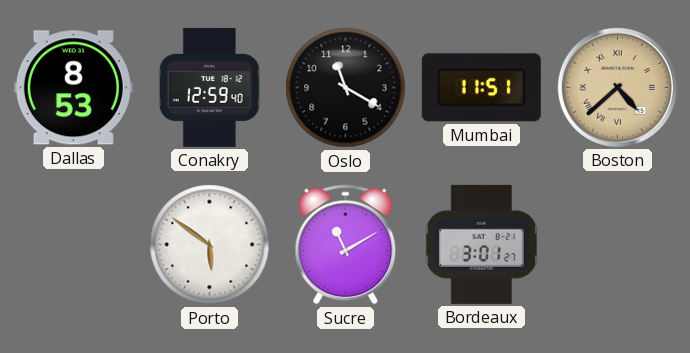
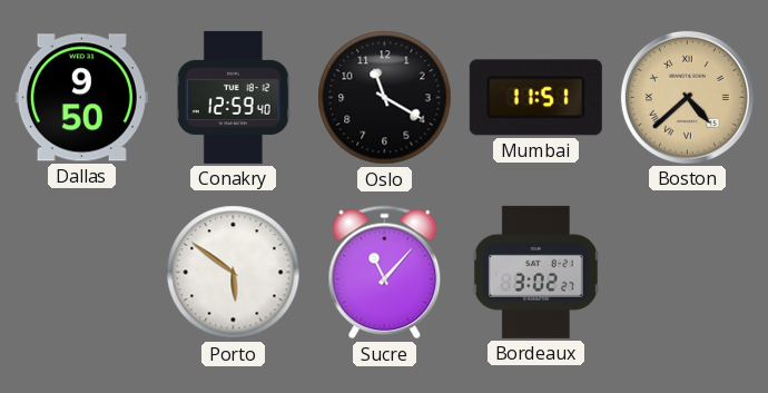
Dallas: 8:53 -> 9:50
Sucre: 11:10 -> 11:07
Bordeaux: 3:01 -> 3:02
